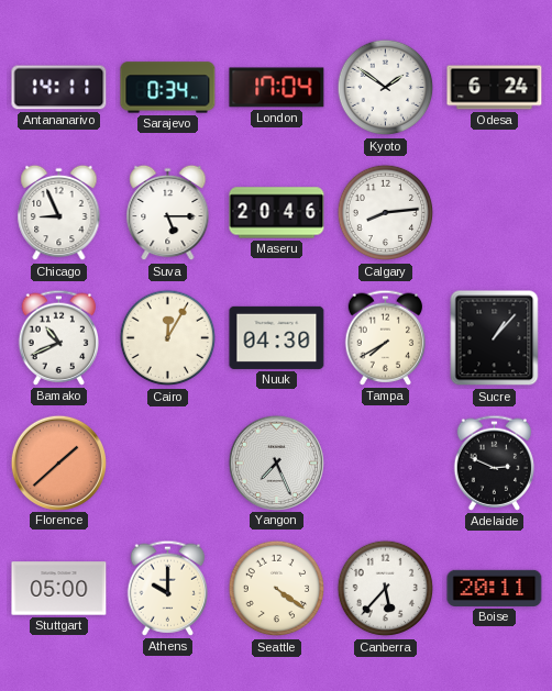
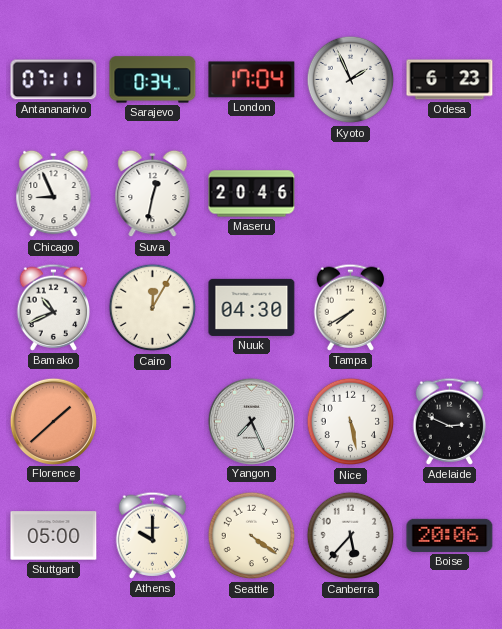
Antananarivo: 14:11 -> 07:11
Kyoto: 1:51 -> 1:56
Odesa: 6:24 -> 6:23
Suva: 5:15 -> 12:32
Calgary: 8:14 -> none
Sucre: 1:07 -> none
Nice: none -> 5:28
Boise: 20:11 -> 20:06
